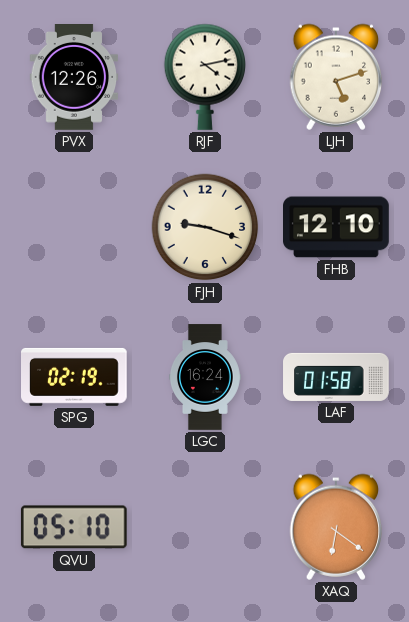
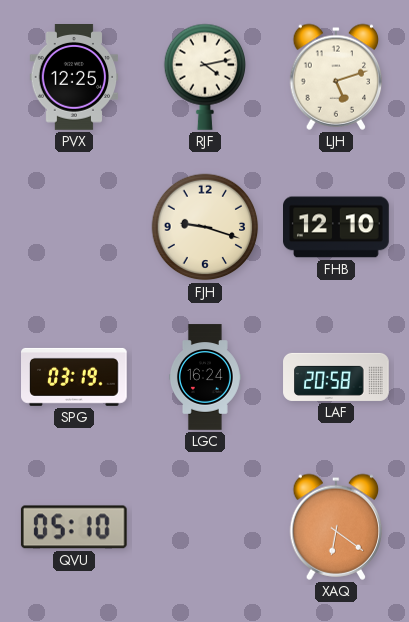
PVX: 12:26 -> 12:25
SPG: 02:19 -> 03:19
LAF: 01:58 -> 20:58
